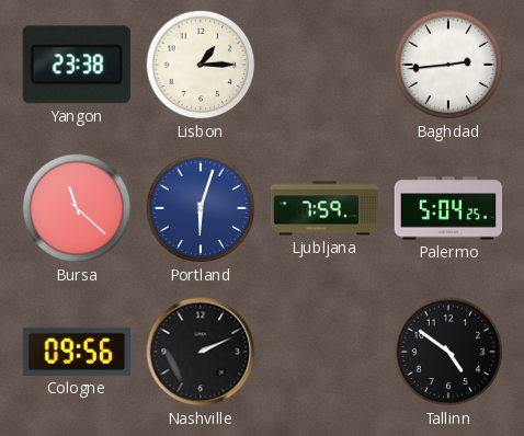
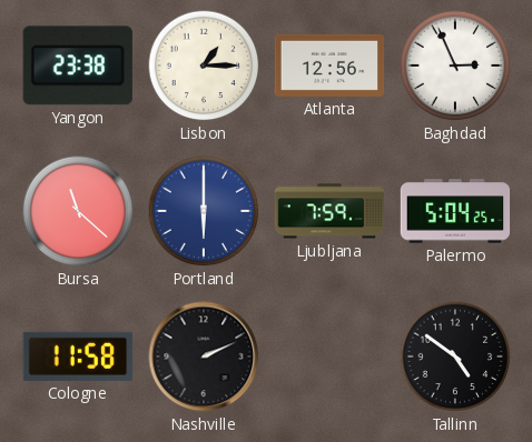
Atlanta: none -> 12:56
Baghdad: 2:44 -> 2:56
Portland: 6:03 -> 6:00
Cologne: 09:56 -> 11:58
